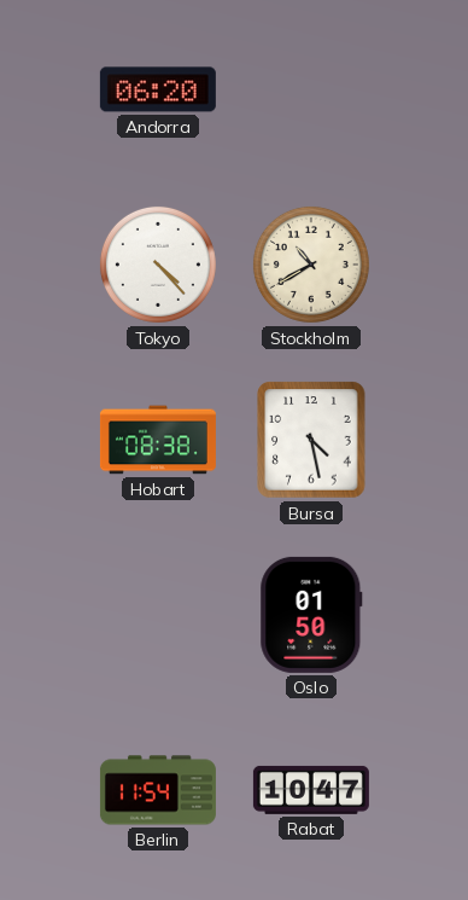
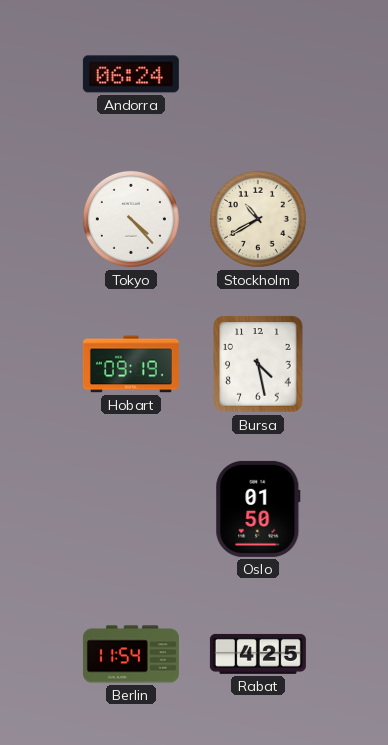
Andorra: 06:20 -> 06:24
Hobart: 08:38 -> 09:19
Rabat: 10:47 -> 4:25
